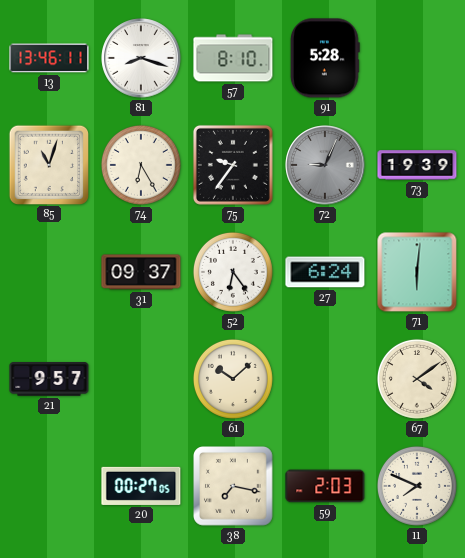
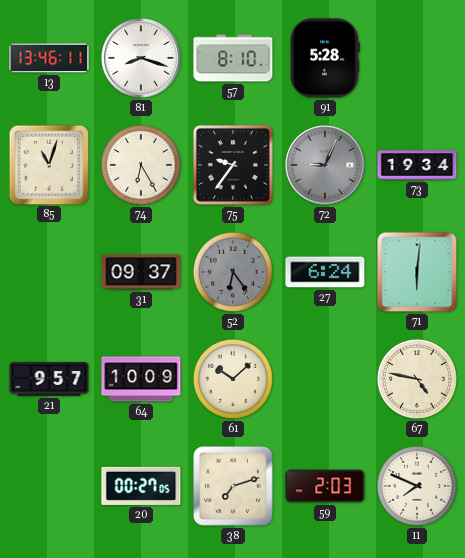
73: 19:39 -> 19:34
52 dial: white -> grey
64: none -> 10:09
67: 4:09 -> 4:47
38: 7:17 -> 7:12
